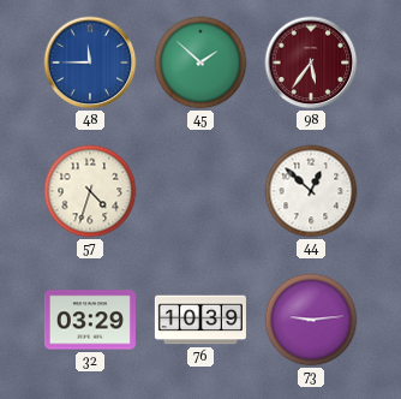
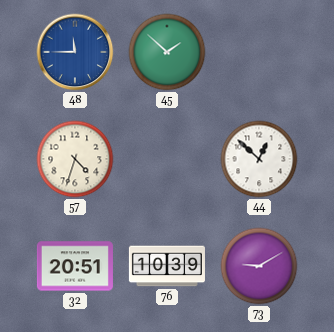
98: 5:36 -> none
32: 03:29 -> 20:51
73: 9:14 -> 9:10
